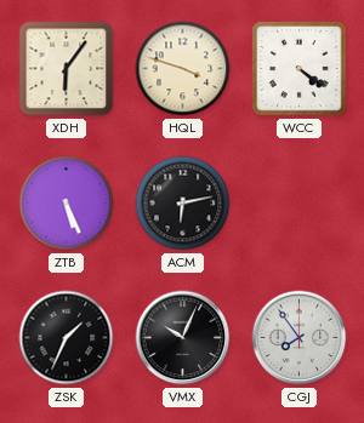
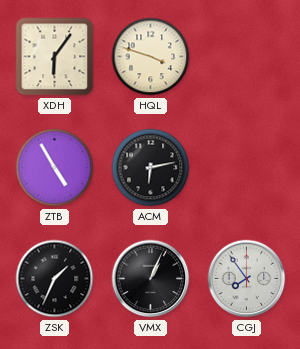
WCC: 4:21 -> none
ZTB: 5:26 -> 4:55
VMX: 10:04 -> 1:04
